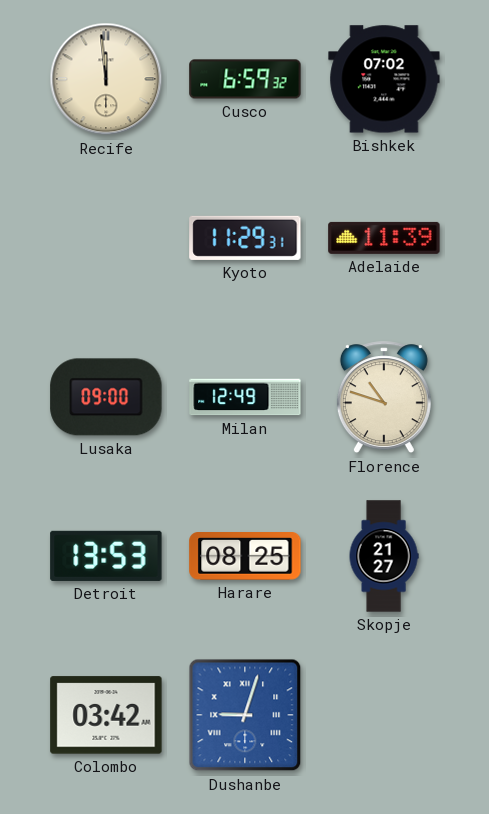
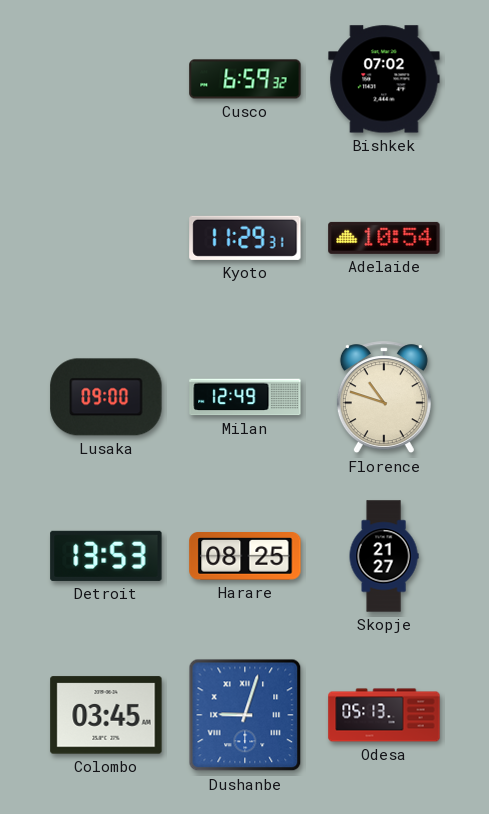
Recife: 11:59 -> none
Adelaide: 11:39 -> 10:54
Colombo: 03:42 -> 03:45
Odesa: none -> 05:13
